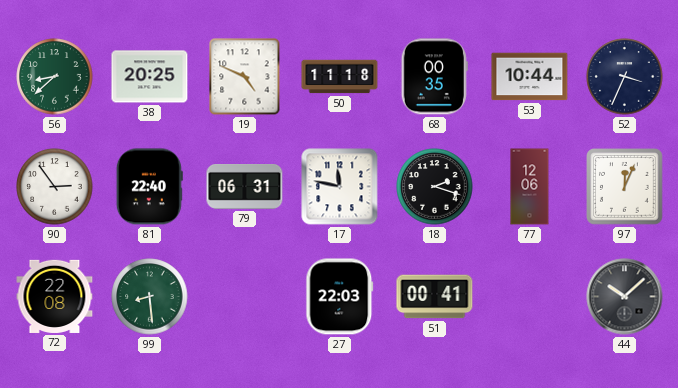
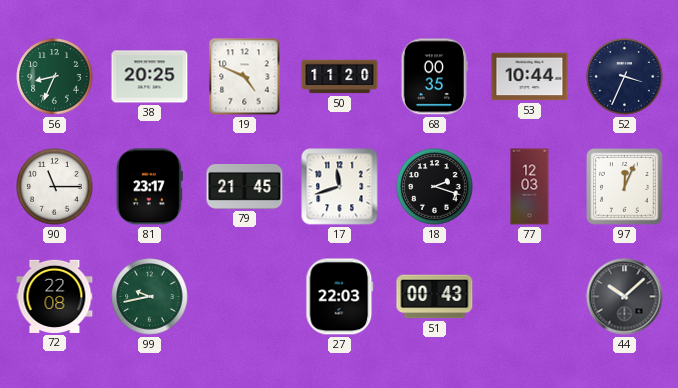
56: 8:38 -> 8:34
50: 11:18 -> 11:20
90: 2:54 -> 11:15
81: 22:40 -> 23:17
79: 06:31 -> 21:45
17: 11:47 -> 11:42
77: 12:06 -> 12:03
99: 8:29 -> 9:43
51: 00:41 -> 00:43
